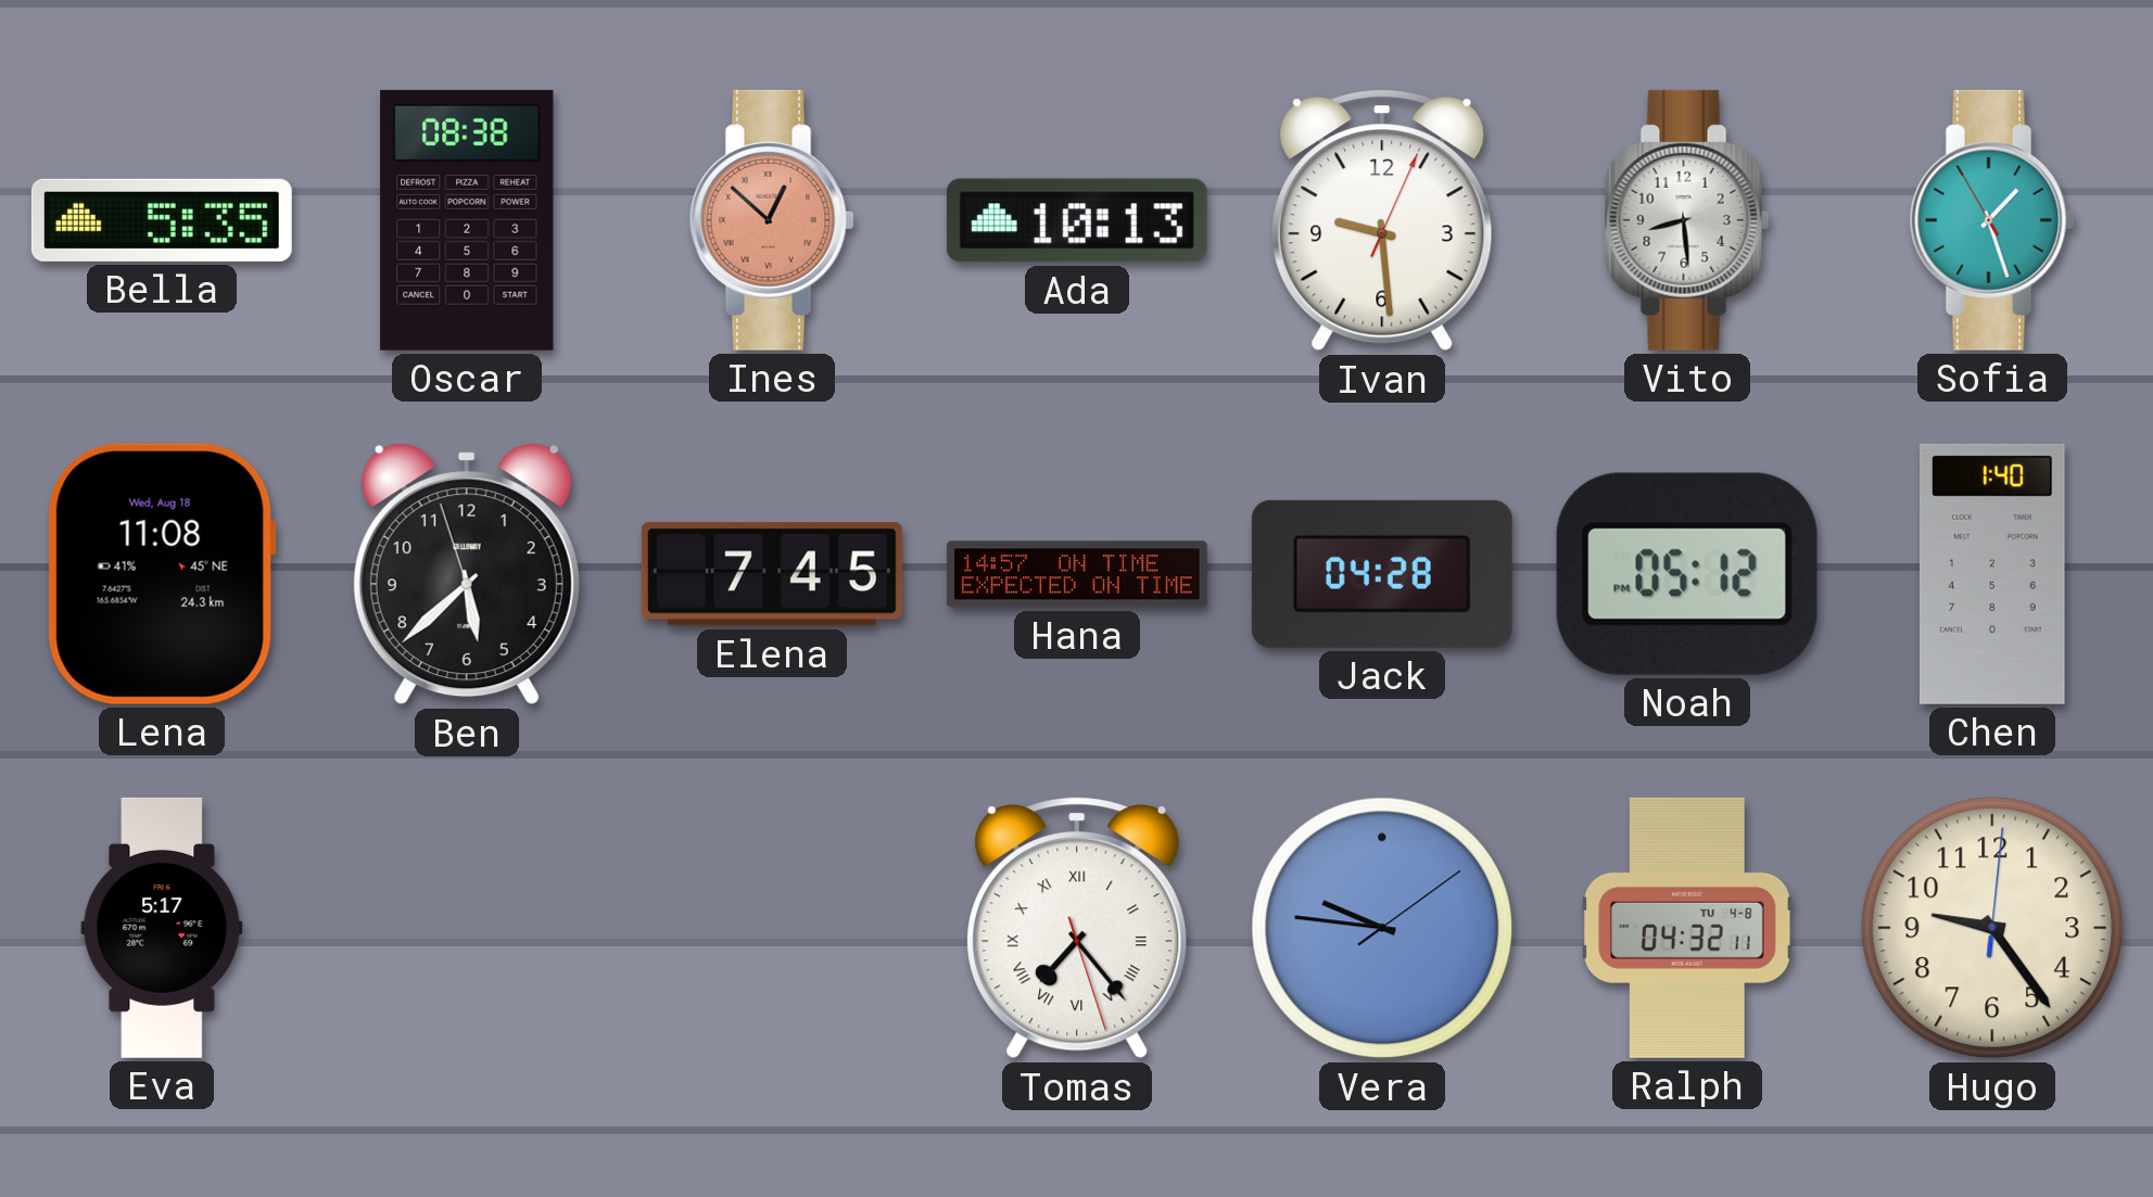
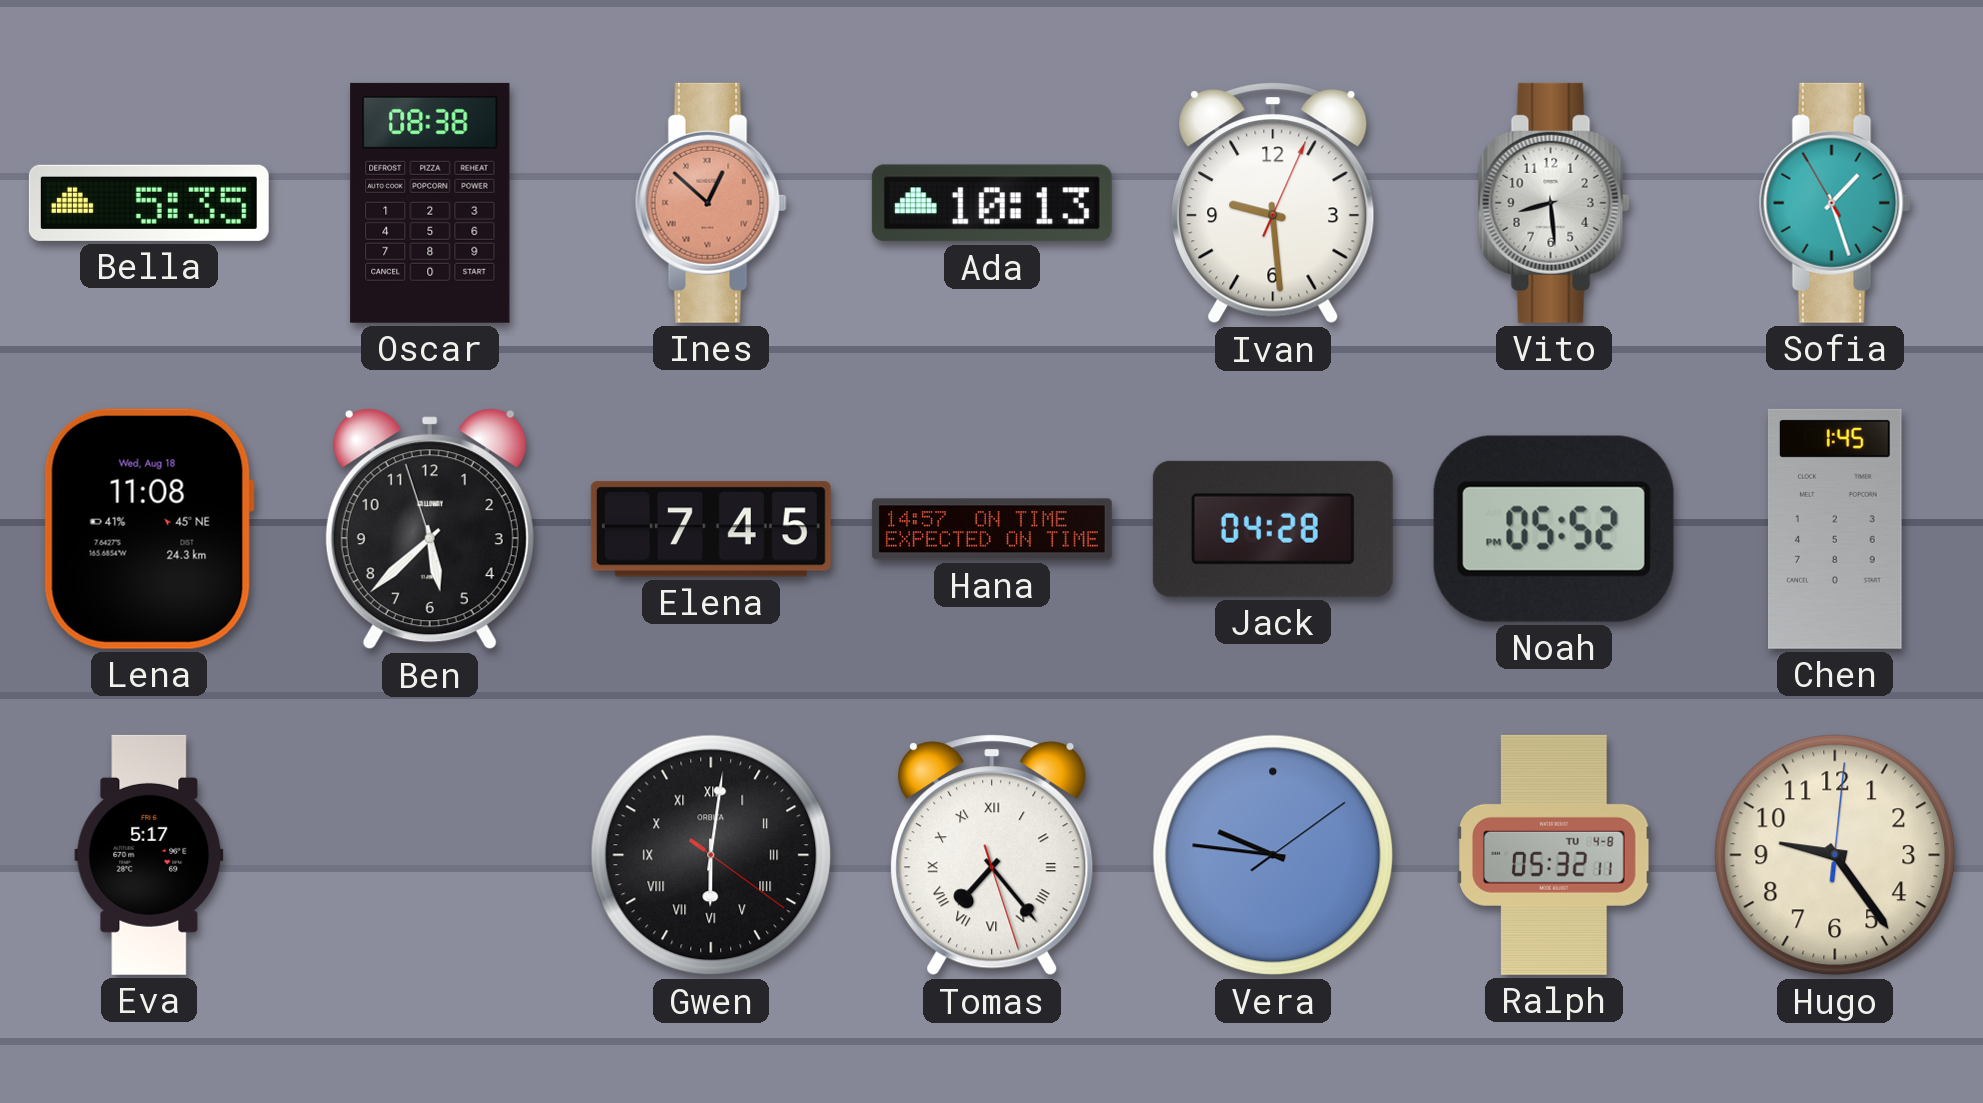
Noah: 05:12 -> 05:52
Chen: 1:40 -> 1:45
Gwen: none -> 6:01
Ralph: 04:32 -> 05:32
